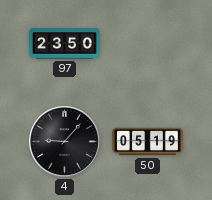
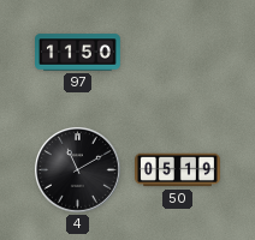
97: 23:50 -> 11:50
4: 9:07 -> 11:10
